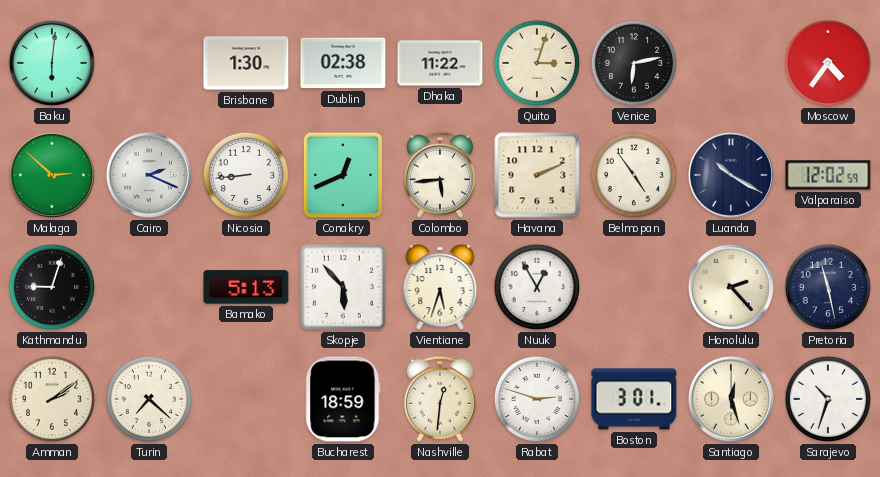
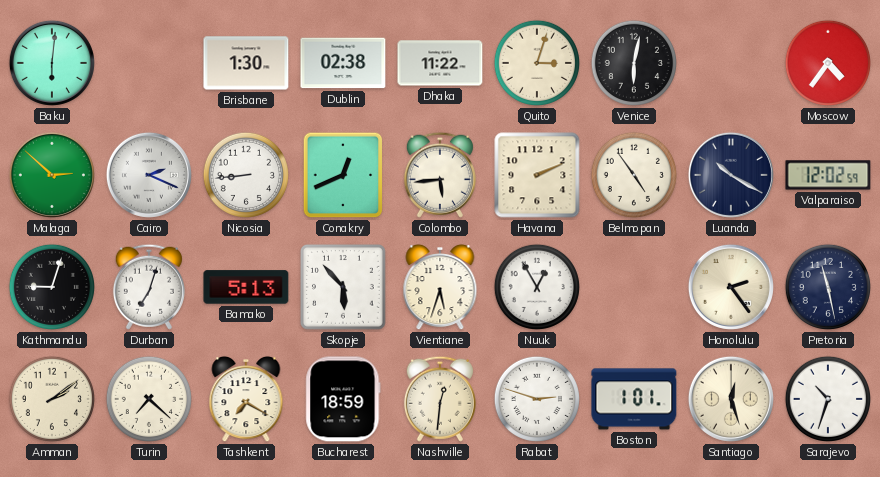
Venice: 6:13 -> 6:02
Durban: none -> 7:03
Honolulu: 2:23 -> 2:24
Tashkent: none -> 7:20
Boston: 3:01 -> 1:01
